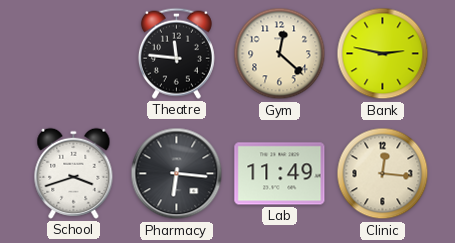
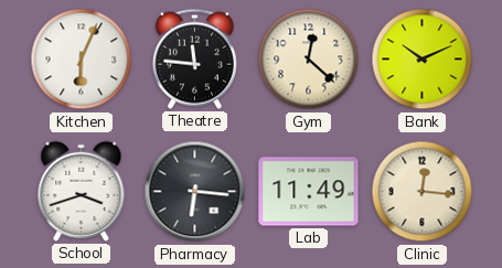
Kitchen: none -> 6:04
Bank: 2:47 -> 10:11
